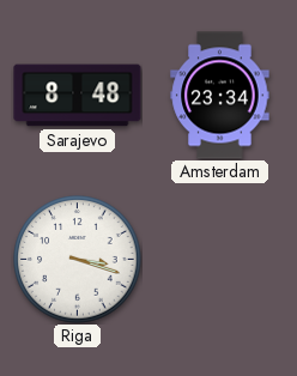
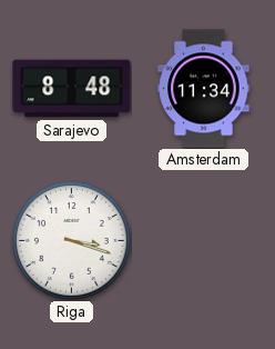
Amsterdam: 23:34 -> 11:34
